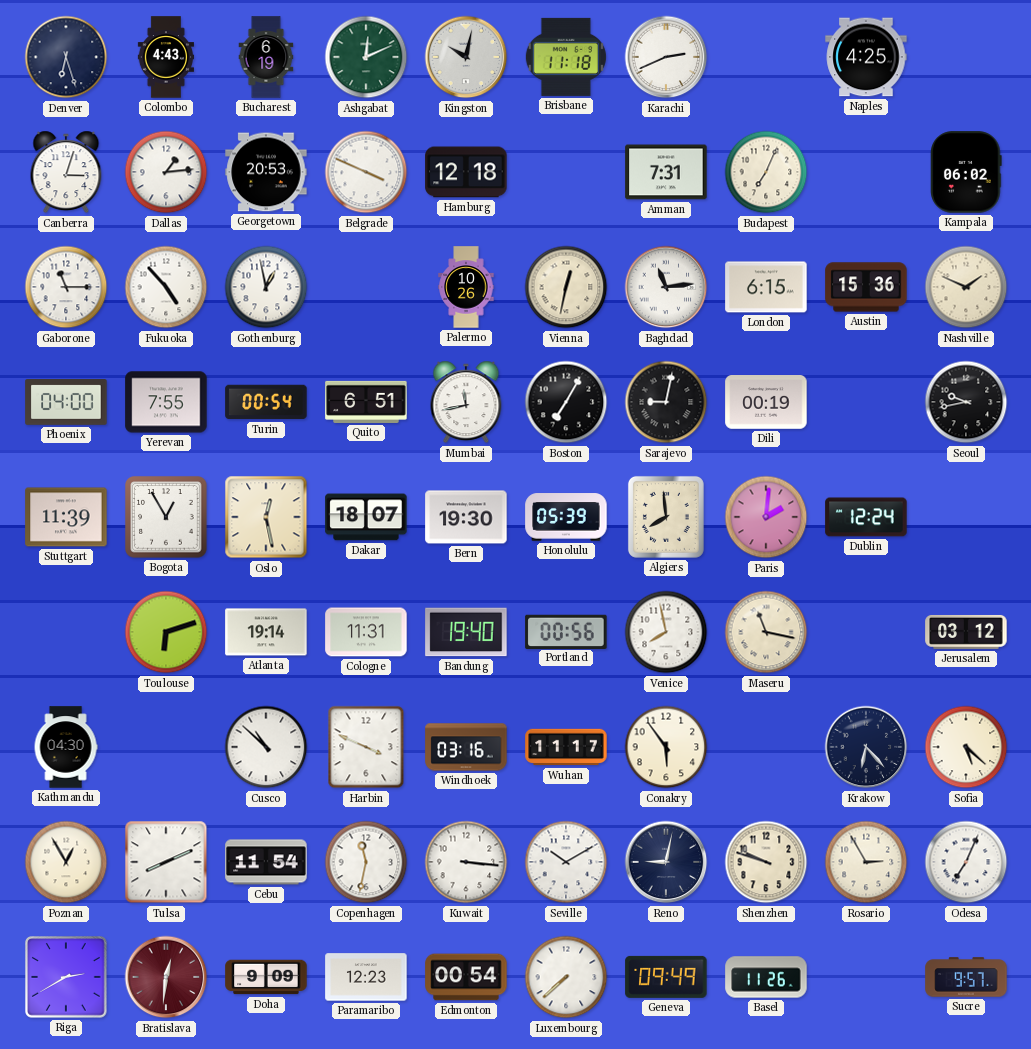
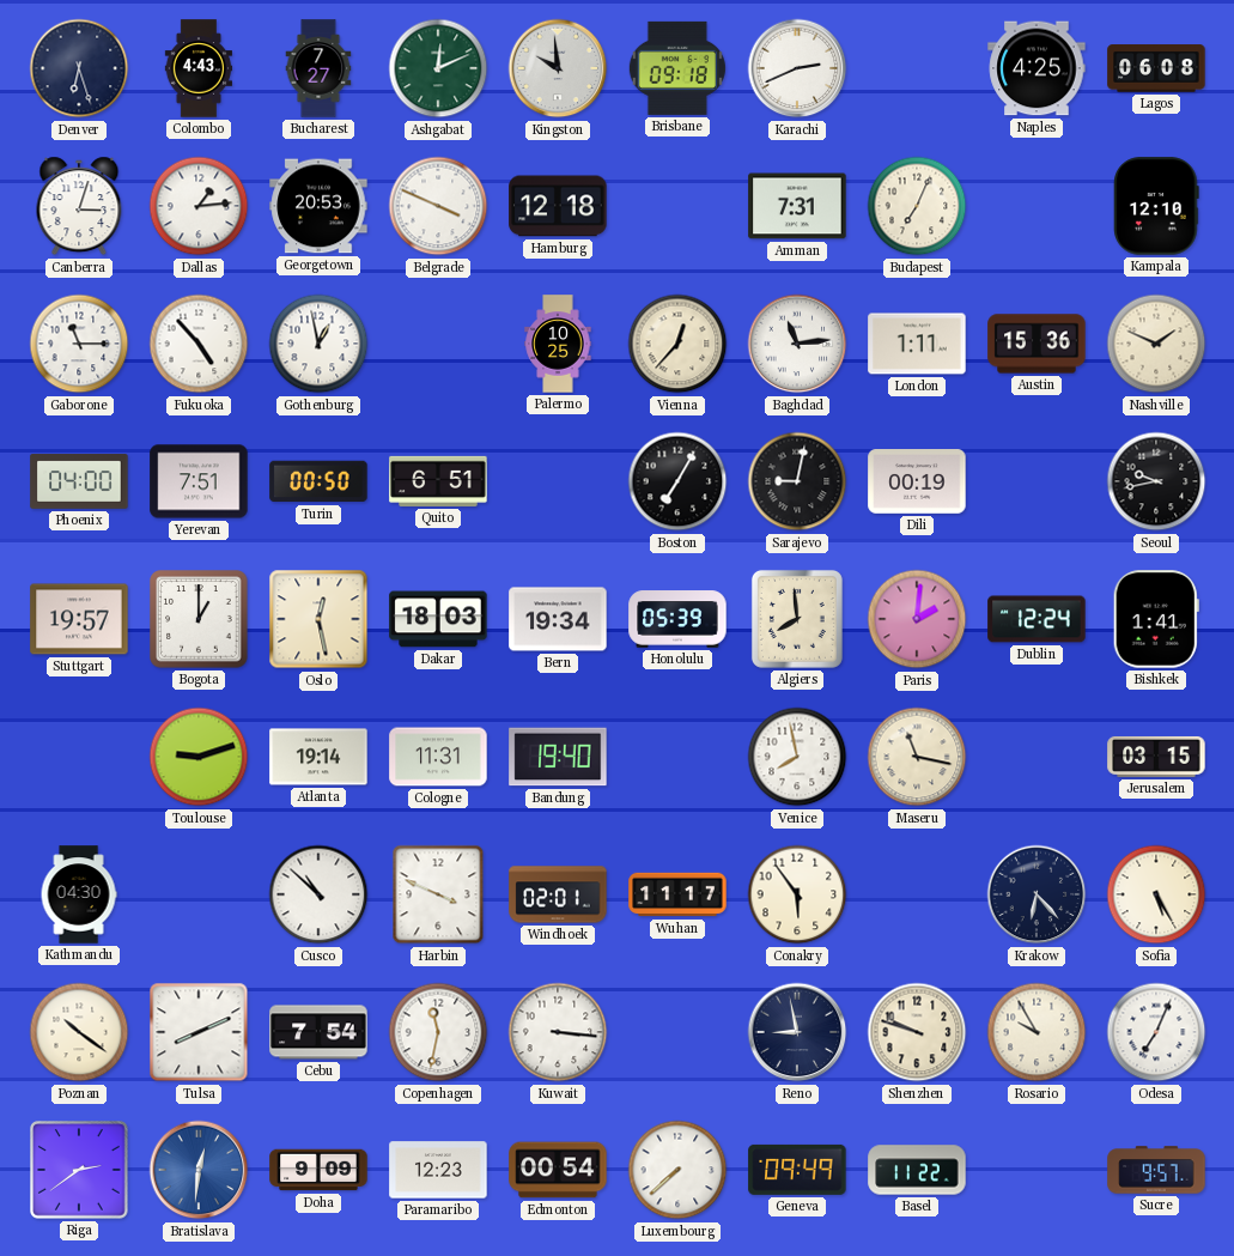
Bucharest: 6:19 -> 7:27
Kingston: 10:02 -> 9:59
Brisbane: 11:18 -> 09:18
Lagos: none -> 06:08
Kampala: 06:02 -> 12:10
Palermo: 10:26 -> 10:25
Vienna: 12:32 -> 12:37
London: 6:15 -> 1:11
Yerevan: 7:55 -> 7:51
Turin: 00:54 -> 00:50
Mumbai: 11:43 -> none
Stuttgart: 11:39 -> 19:57
Bogota: 12:55 -> 1:00
Dakar: 18:07 -> 18:03
Bern: 19:30 -> 19:34
Bishkek: none -> 1:41
Toulouse: 6:12 -> 9:12
Portland: 00:56 -> none
Jerusalem: 03:12 -> 03:15
Windhoek: 03:16 -> 02:01
Sofia: 5:22 -> 5:25
Poznan: 12:55 -> 10:21
Cebu: 11:54 -> 7:54
Seville: 10:10 -> none
Reno: 9:02 -> 8:58
Rosario: 2:55 -> 9:55
Riga: 2:40 -> 2:39
Bratislava dial: burgundy -> blue
Basel: 11:26 -> 11:22
